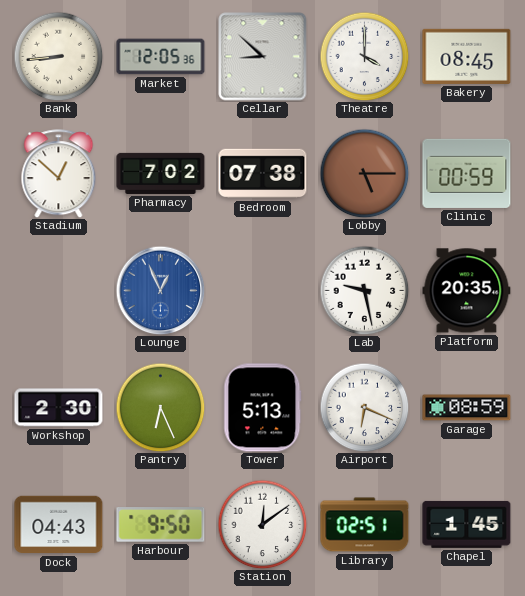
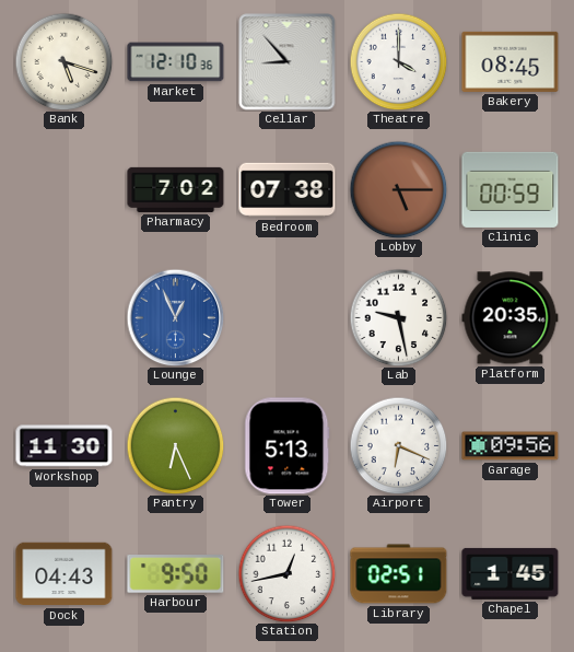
Bank: 8:44 -> 5:18
Market: 12:05 -> 12:10
Cellar: 8:52 -> 8:53
Stadium: 12:52 -> none
Workshop: 2:30 -> 11:30
Garage: 08:59 -> 09:56
Station: 12:09 -> 12:43
